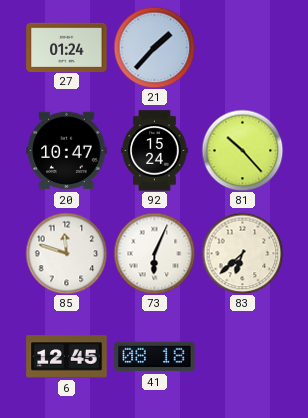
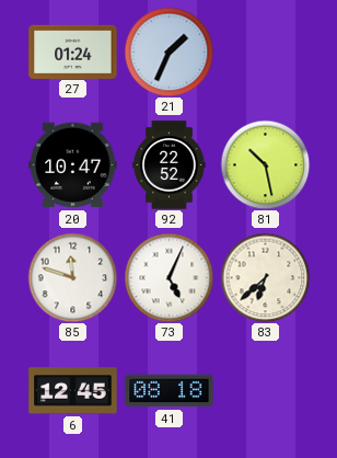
21: 1:37 -> 1:34
92: 15:24 -> 22:52
81: 10:23 -> 10:28
73: 6:04 -> 5:04
